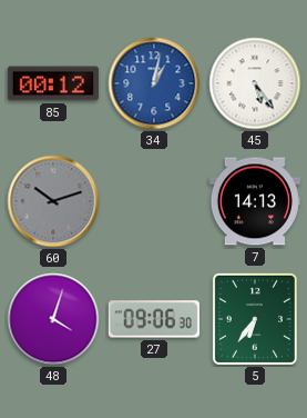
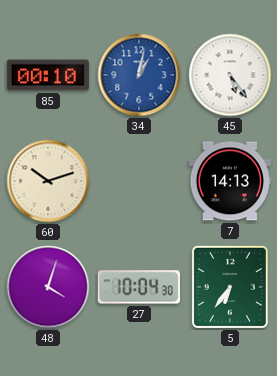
85: 00:12 -> 00:10
60 dial: grey -> cream
27: 09:06 -> 10:04
